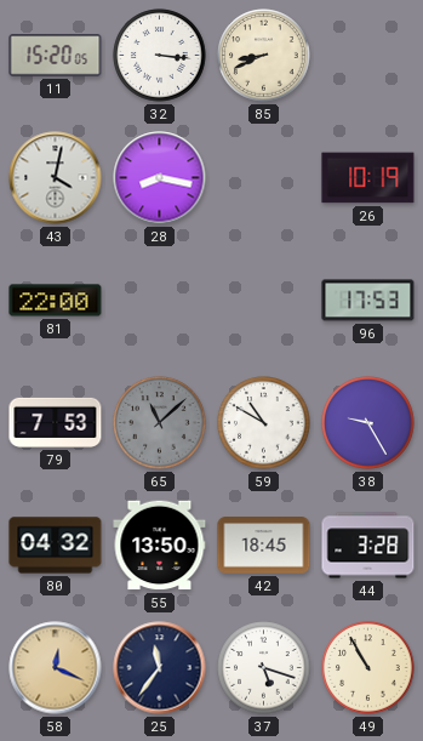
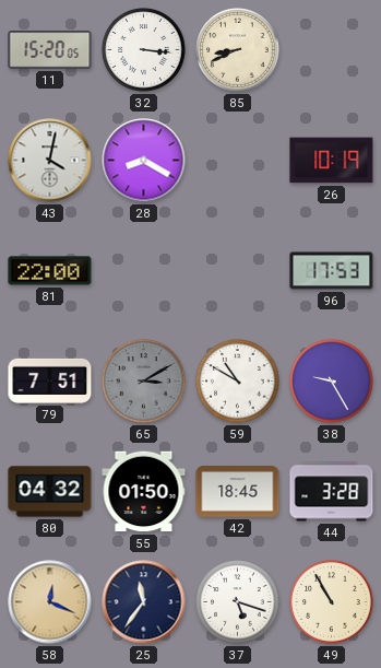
28: 8:17 -> 8:20
79: 7:53 -> 7:51
65: 11:08 -> 3:10
55: 13:50 -> 01:50
